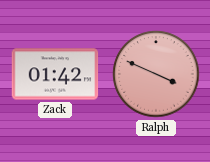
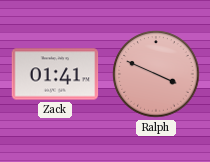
Zack: 01:42 -> 01:41
